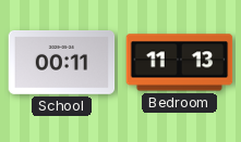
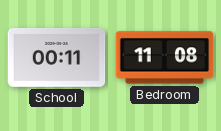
Bedroom: 11:13 -> 11:08
